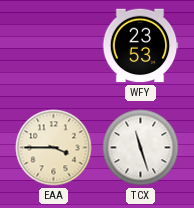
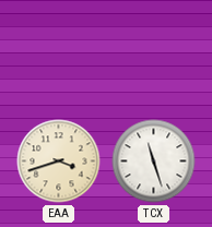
WFY: 23:53 -> none
EAA: 3:45 -> 3:42
